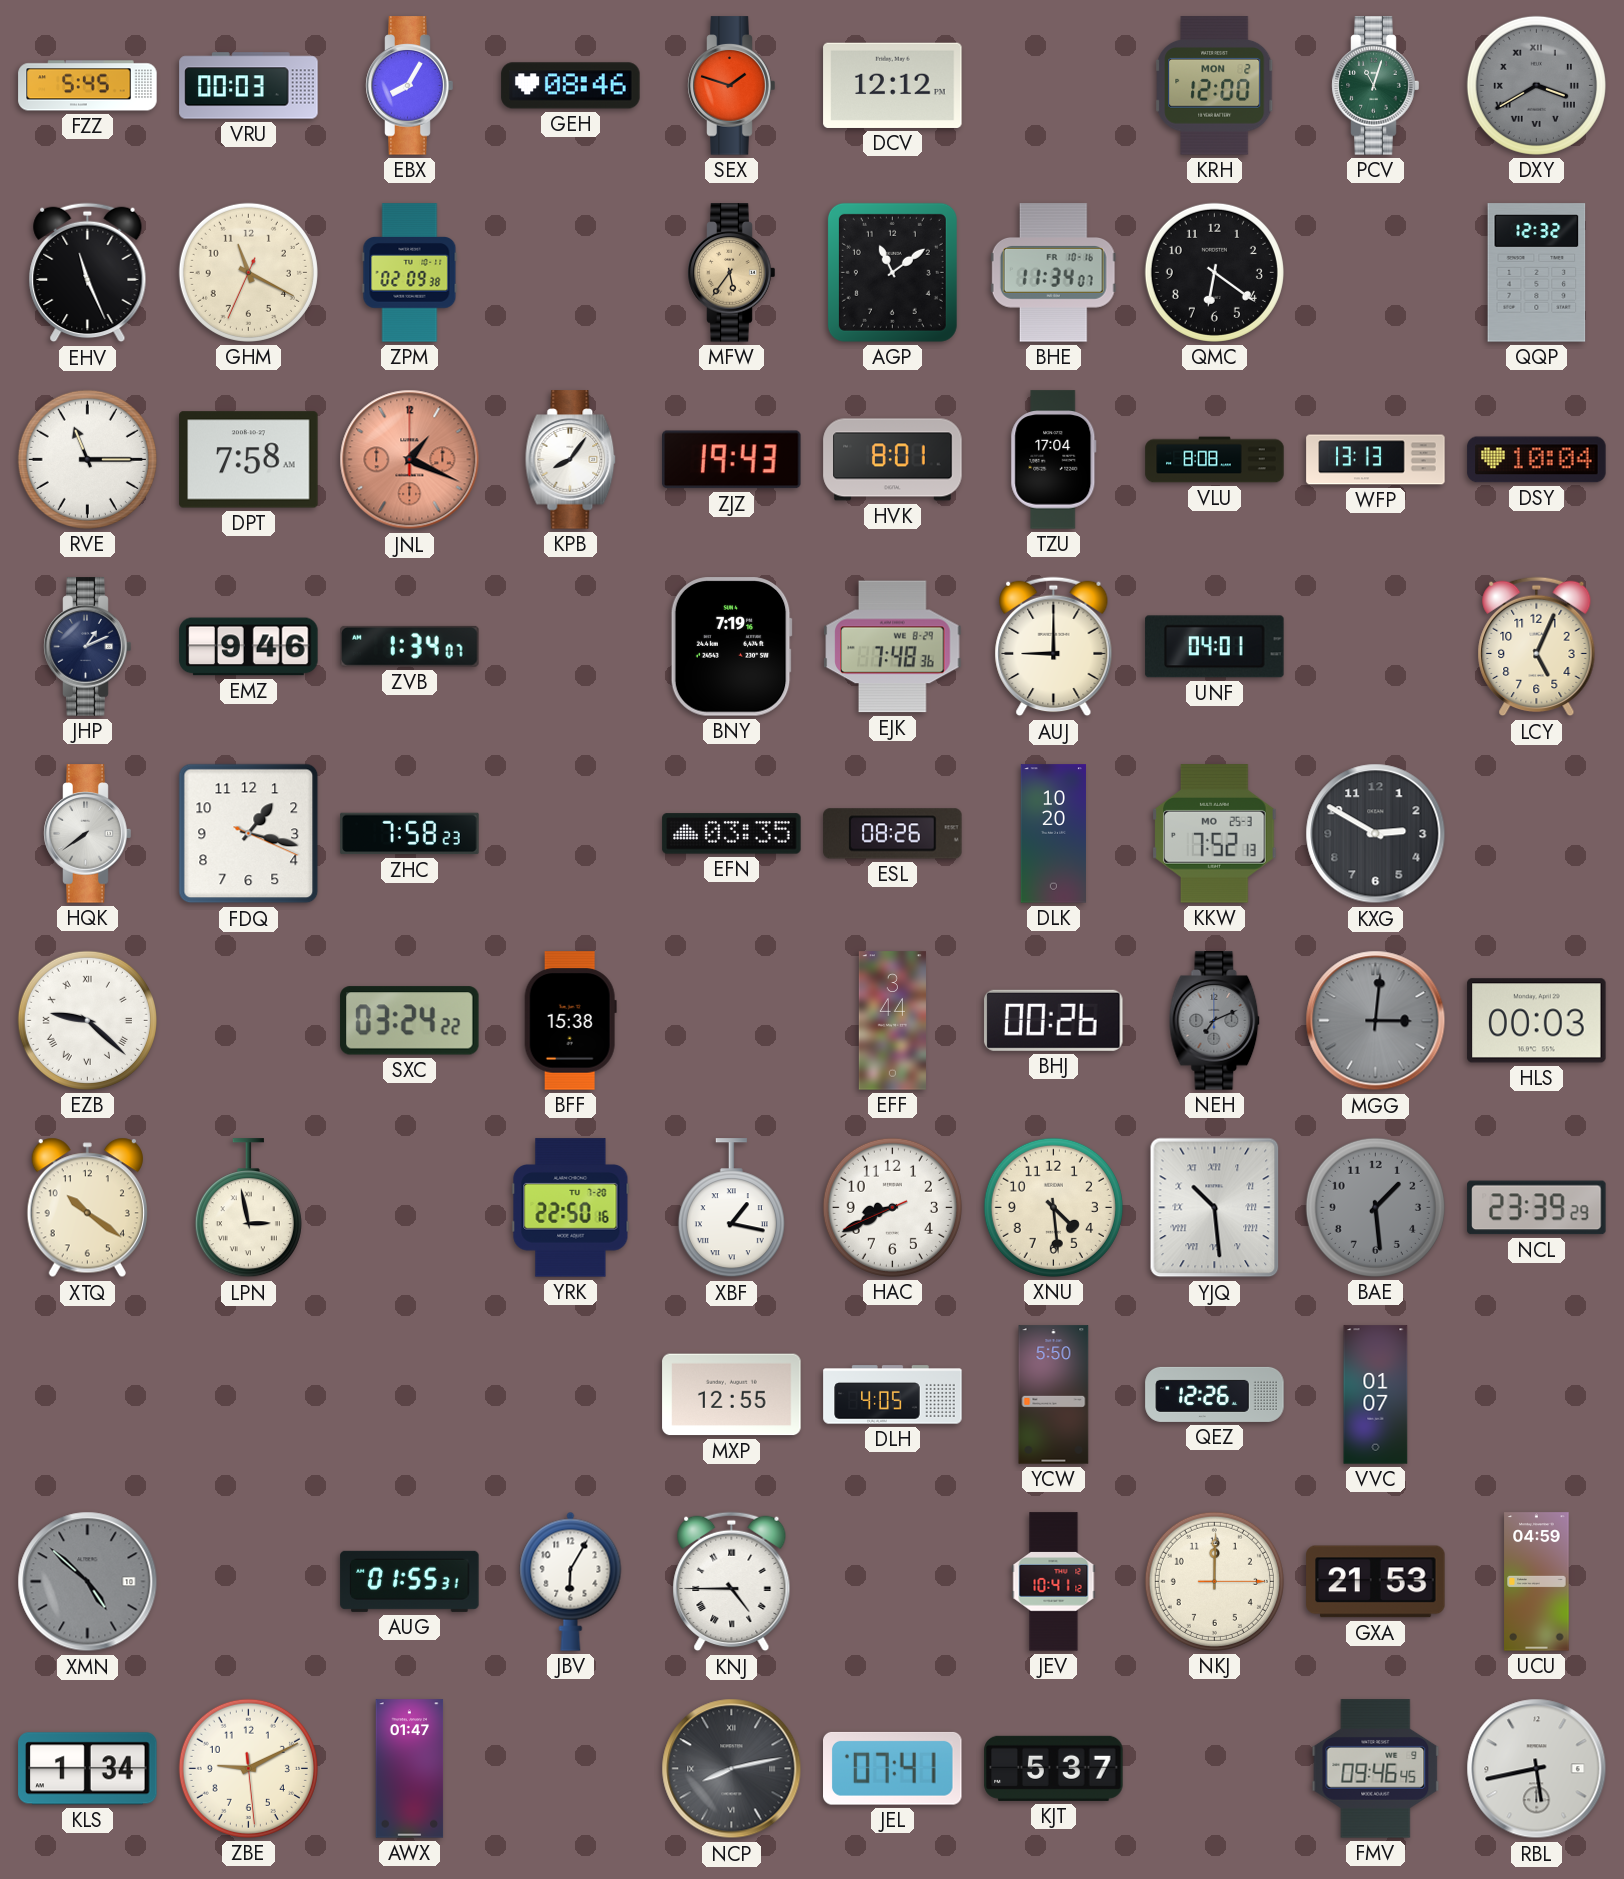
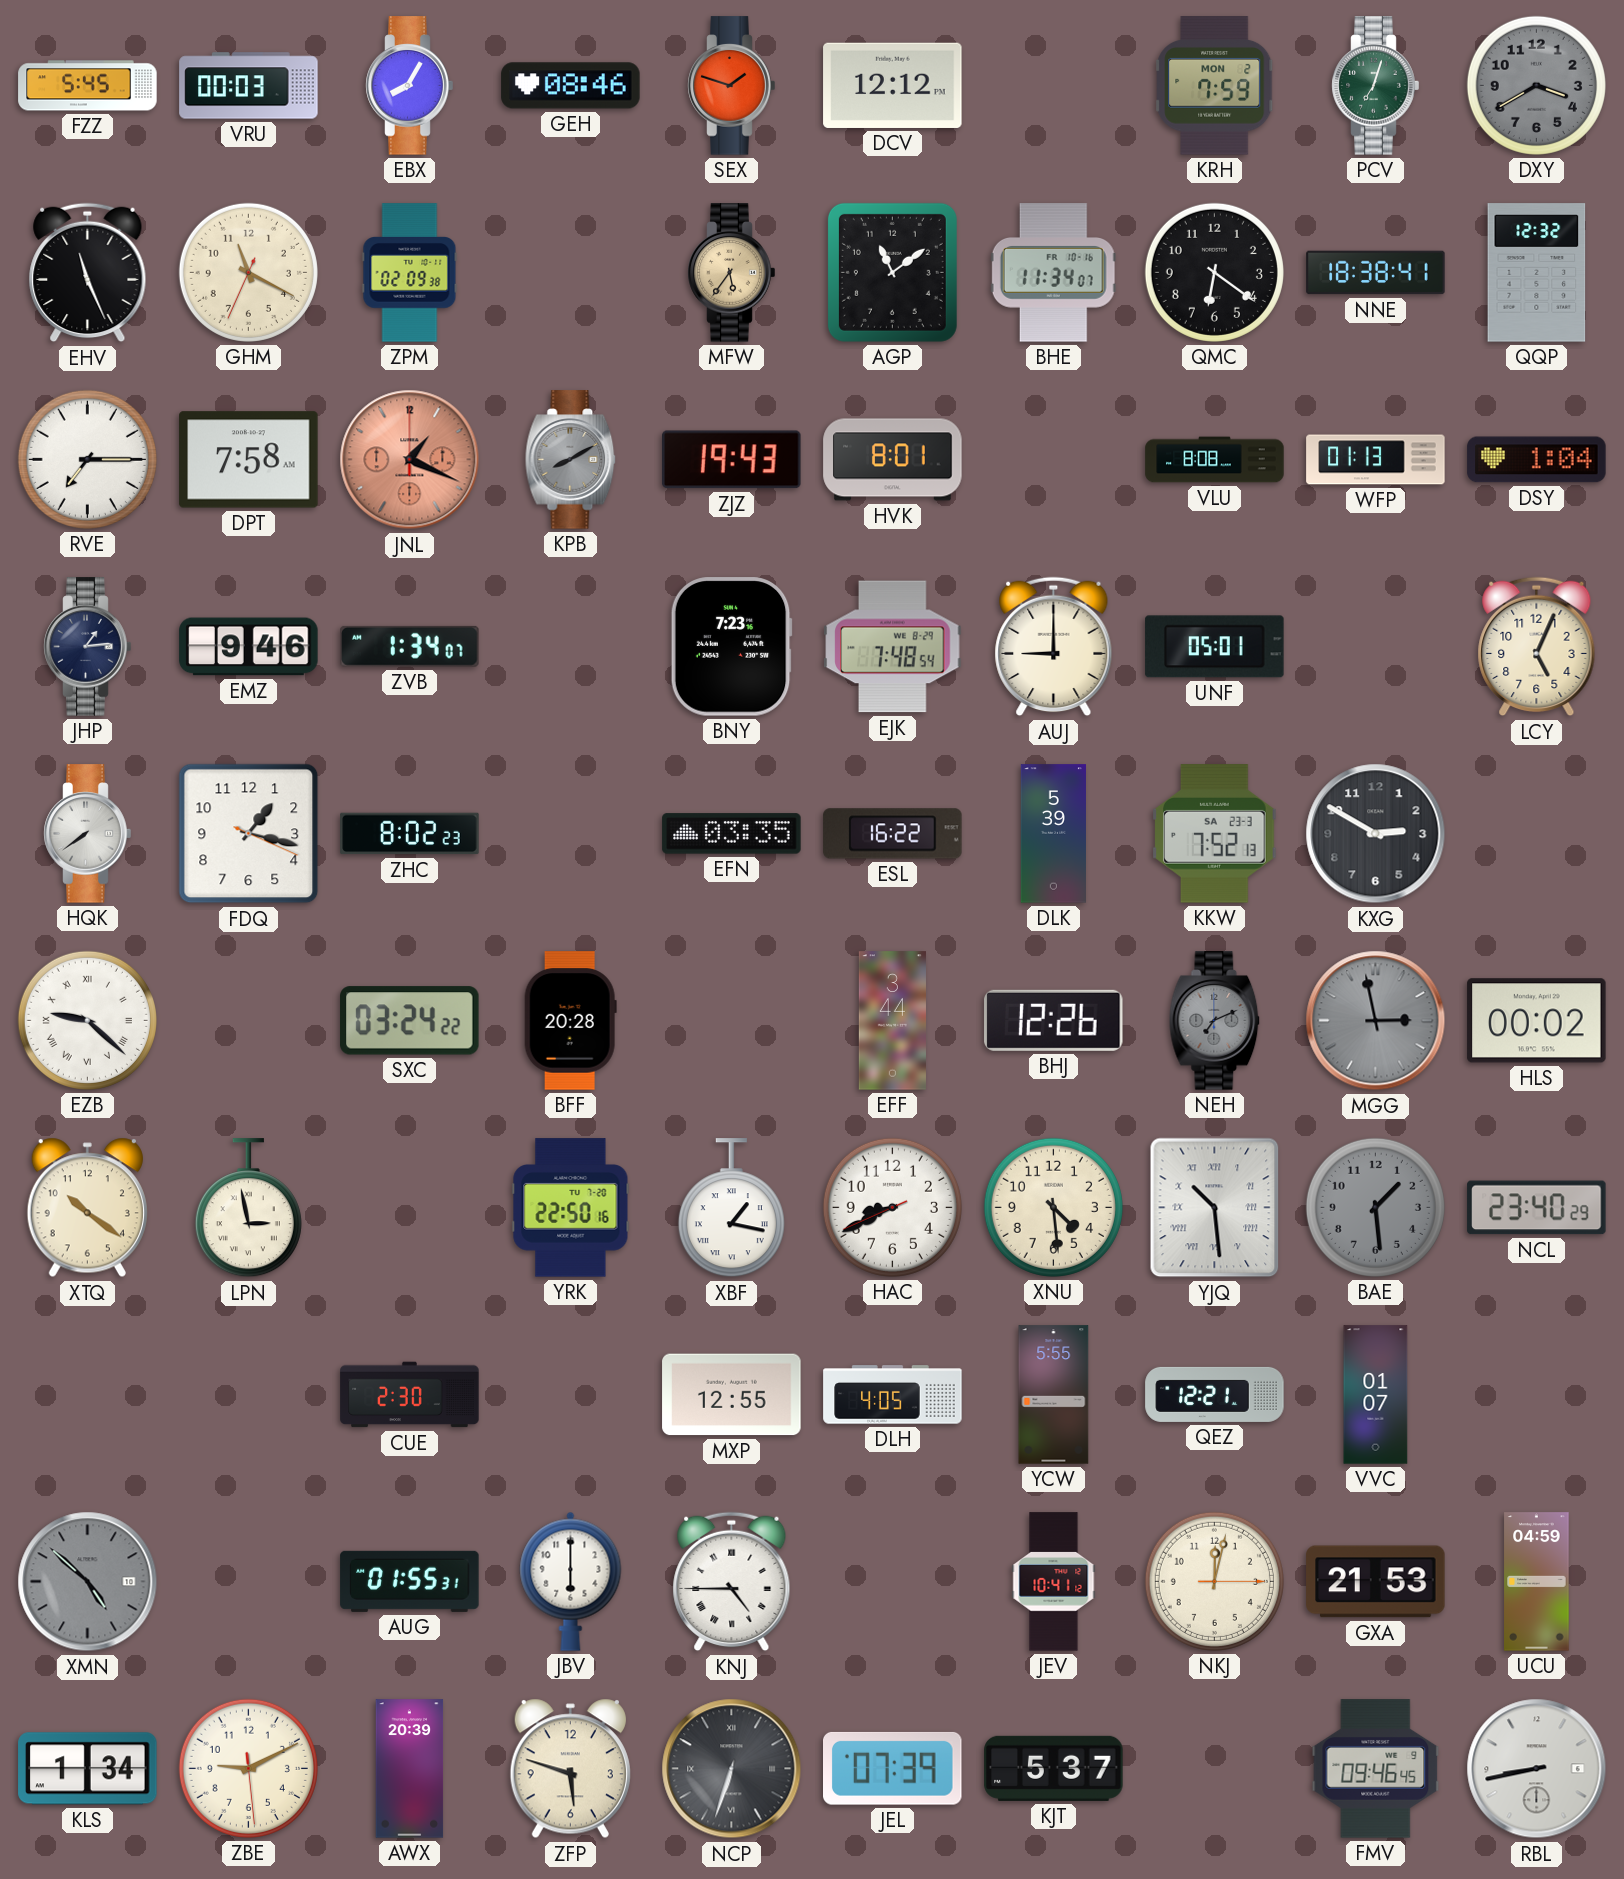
KRH: 12:00 -> 7:59
PCV: 11:03 -> 7:03
DXY numerals: Roman -> Arabic
NNE: none -> 18:38
RVE: 11:15 -> 7:15
KPB: 8:06 -> 8:10
KPB dial: white -> grey
TZU: 17:04 -> none
WFP: 13:13 -> 01:13
DSY: 10:04 -> 1:04
JHP: 1:11 -> 1:14
BNY: 7:19 -> 7:23
EJK: 7:48:36 -> 7:48:54
UNF: 04:01 -> 05:01
ZHC: 7:58 -> 8:02
ESL: 08:26 -> 16:22
DLK: 10:20 -> 5:39
KKW date: MO 25-3 -> SA 23-3
BFF: 15:38 -> 20:28
BHJ: 00:26 -> 12:26
MGG: 3:01 -> 2:58
HLS: 00:03 -> 00:02
NCL: 23:39 -> 23:40
CUE: none -> 2:30
YCW: 5:50 -> 5:55
QEZ: 12:26 -> 12:21
JBV: 6:05 -> 6:00
NKJ: 12:00 -> 12:02
AWX: 01:47 -> 20:39
ZFP: none -> 5:48
NCP: 8:13 -> 6:33
JEL: 07:41 -> 07:39
RBL: 5:43 -> 8:43
